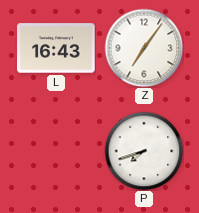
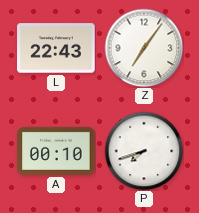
L: 16:43 -> 22:43
A: none -> 00:10
